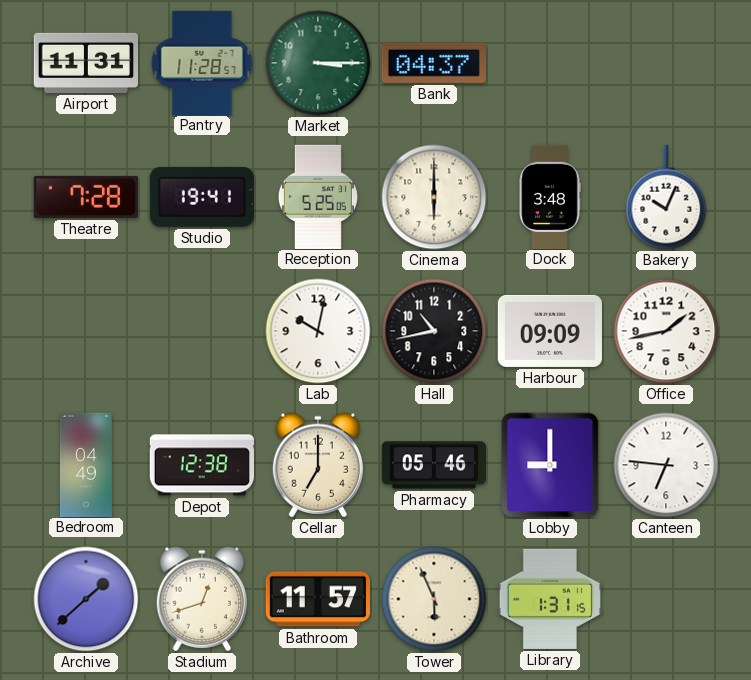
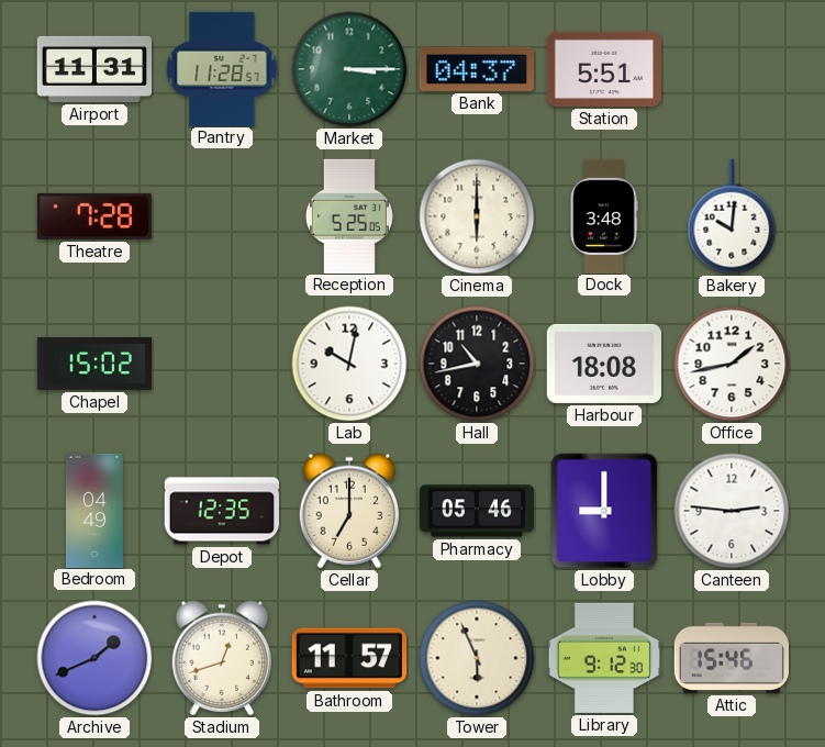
Station: none -> 5:51
Studio: 19:41 -> none
Bakery: 10:04 -> 10:01
Chapel: none -> 15:02
Harbour: 09:09 -> 18:08
Depot: 12:38 -> 12:35
Canteen: 6:46 -> 2:46
Archive: 1:38 -> 1:41
Library: 1:31 -> 9:12
Attic: none -> 15:46
